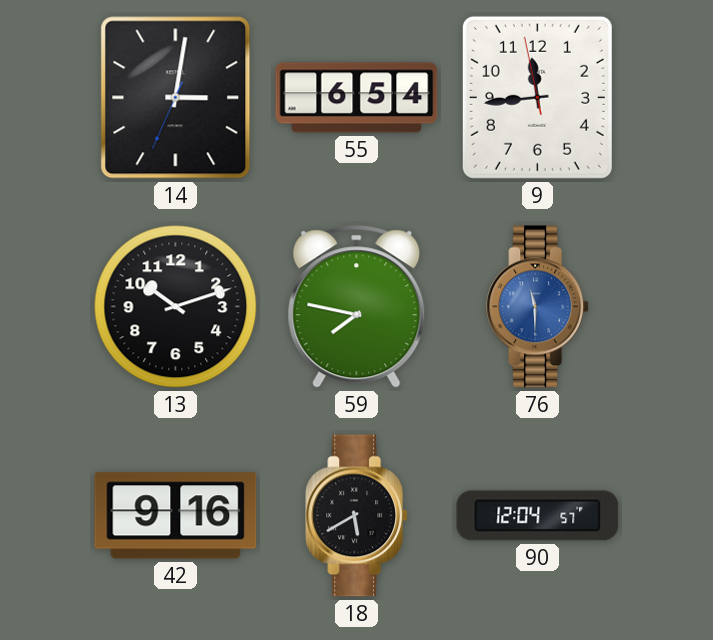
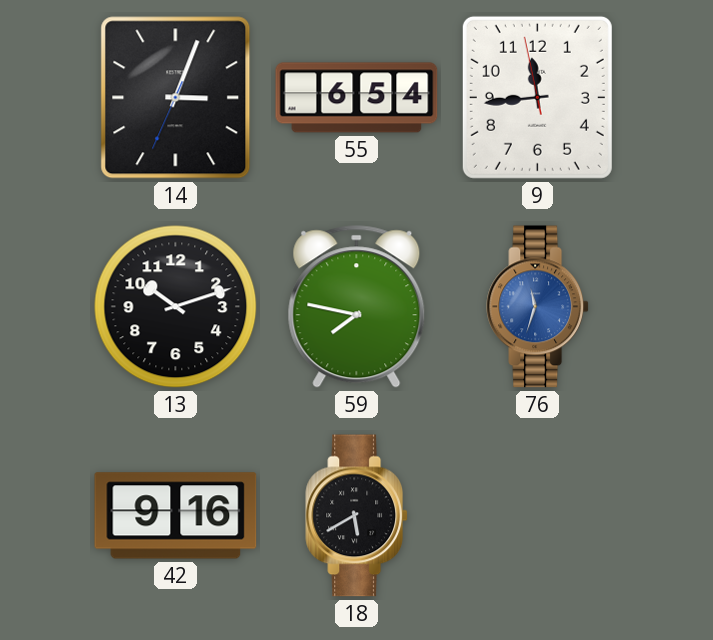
14: 3:01 -> 3:03
76: 11:30 -> 11:33
90: 12:04 -> none
